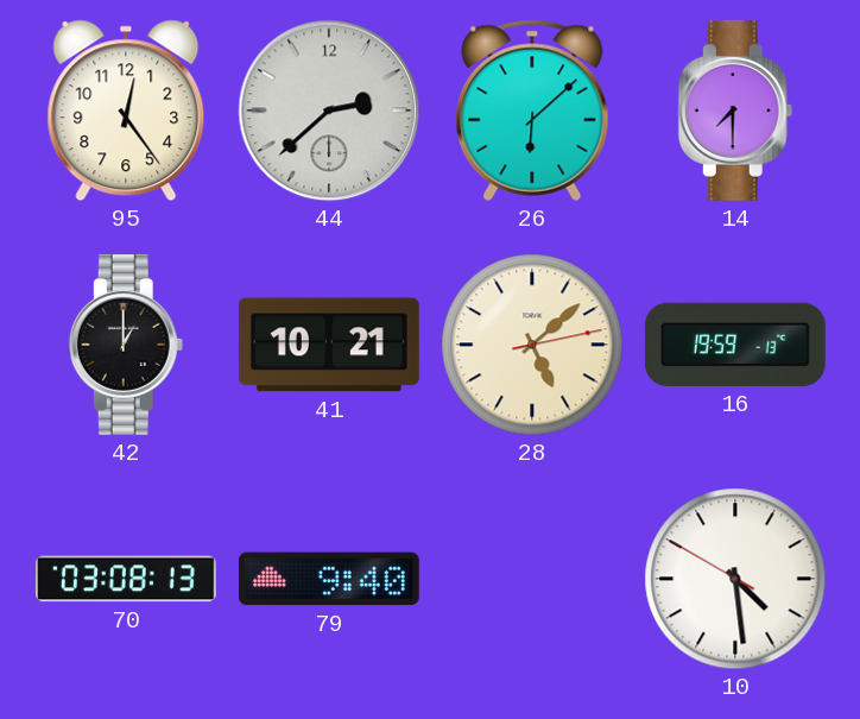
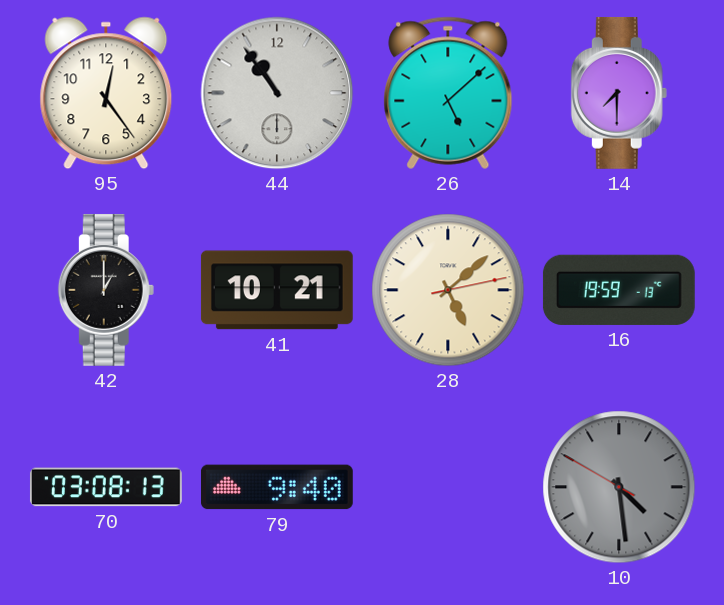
44: 2:38 -> 10:54
26: 6:08 -> 5:08
10 dial: white -> grey
